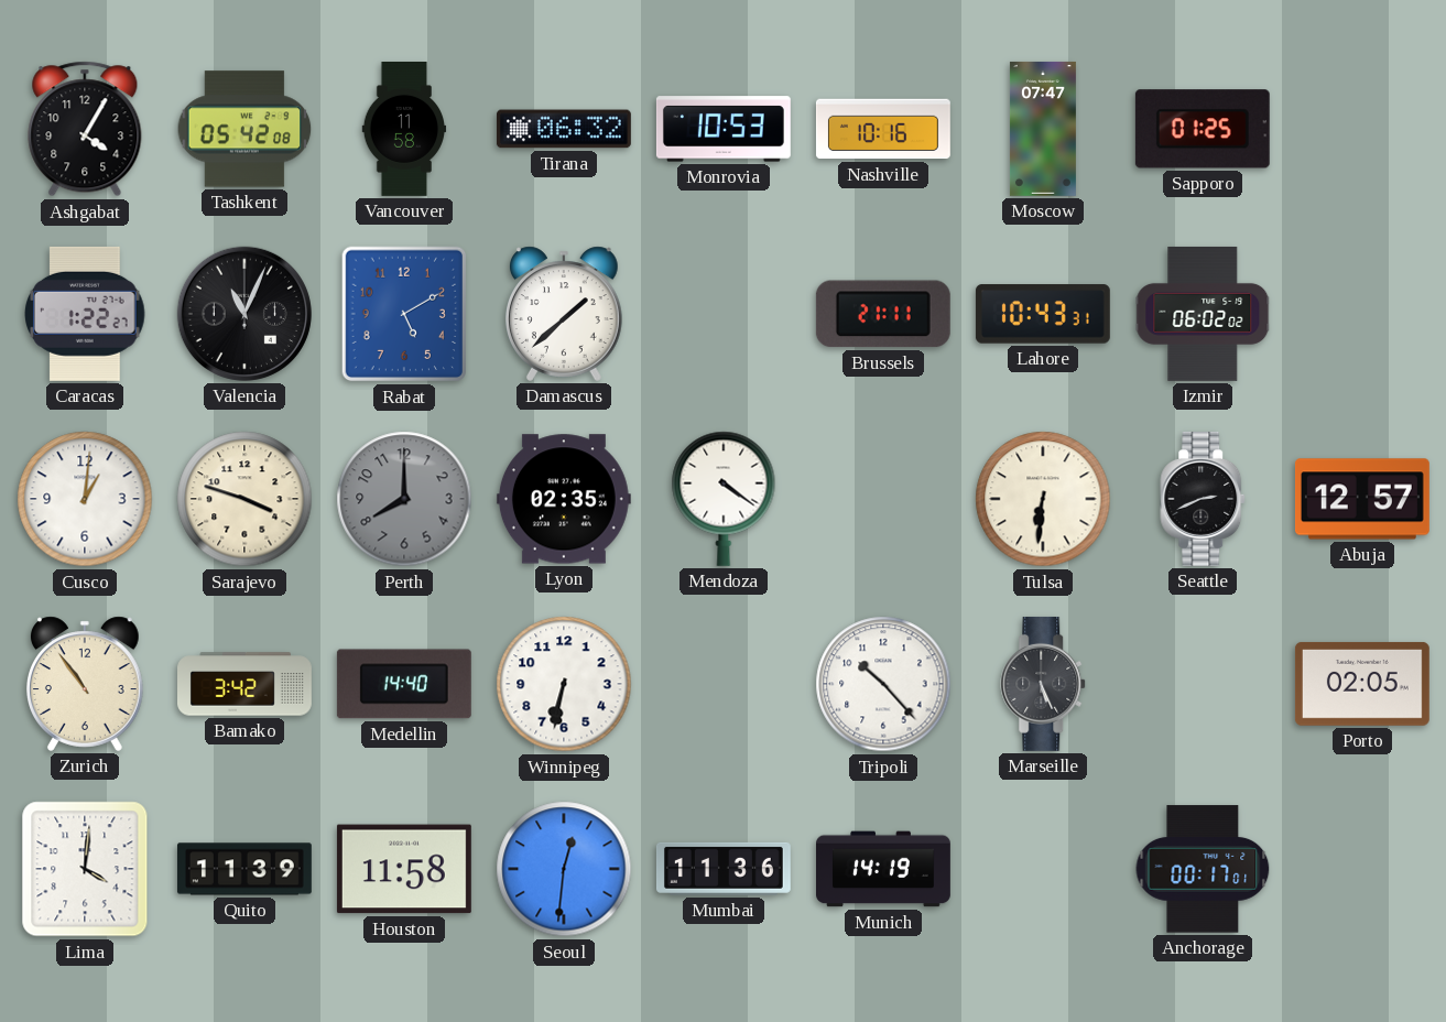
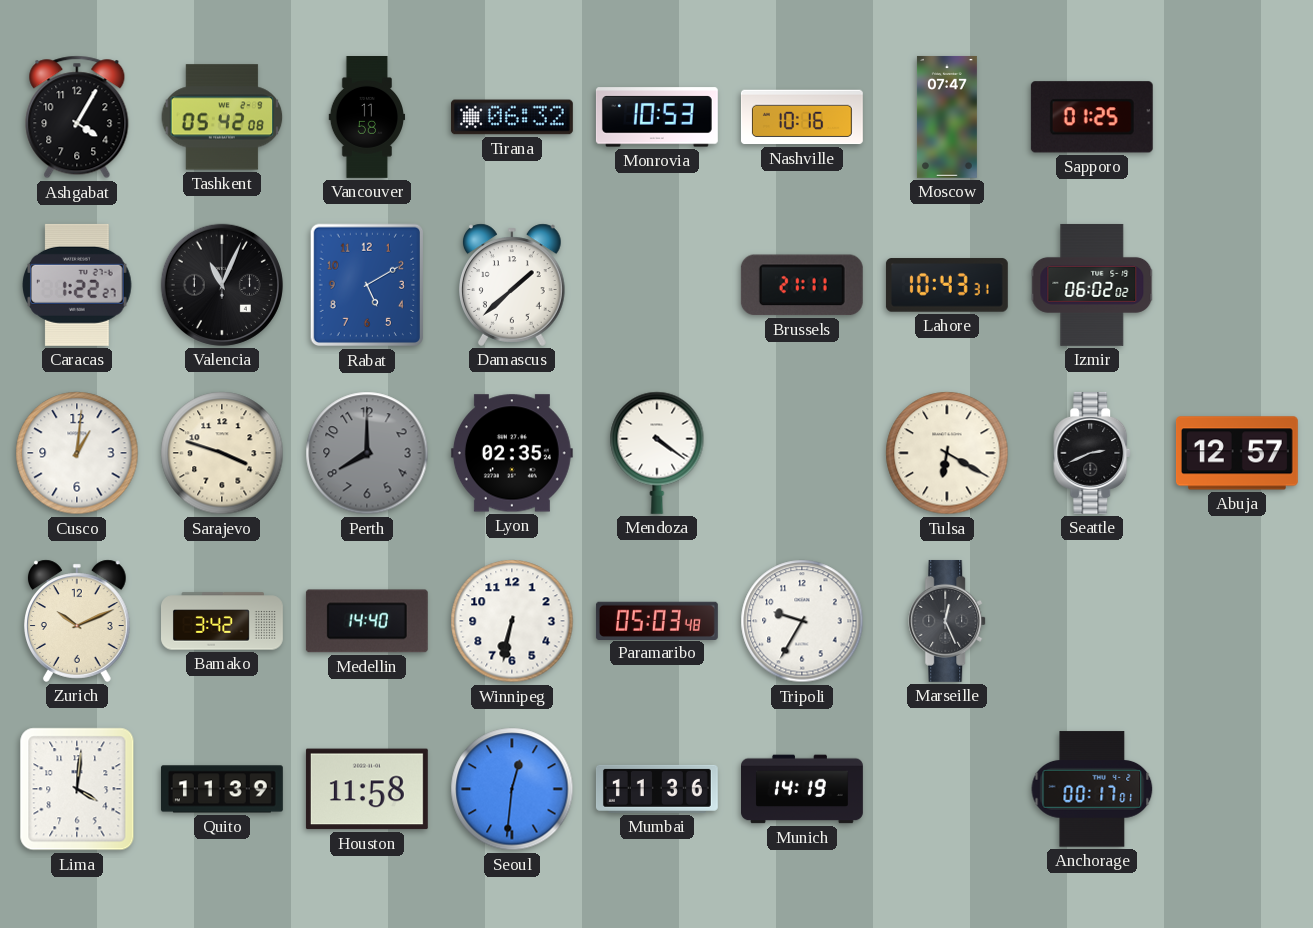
Tulsa: 6:31 -> 6:20
Zurich: 10:54 -> 10:11
Paramaribo: none -> 05:03
Tripoli: 10:23 -> 9:35
Marseille: 5:26 -> 12:26
Porto: 02:05 -> none
